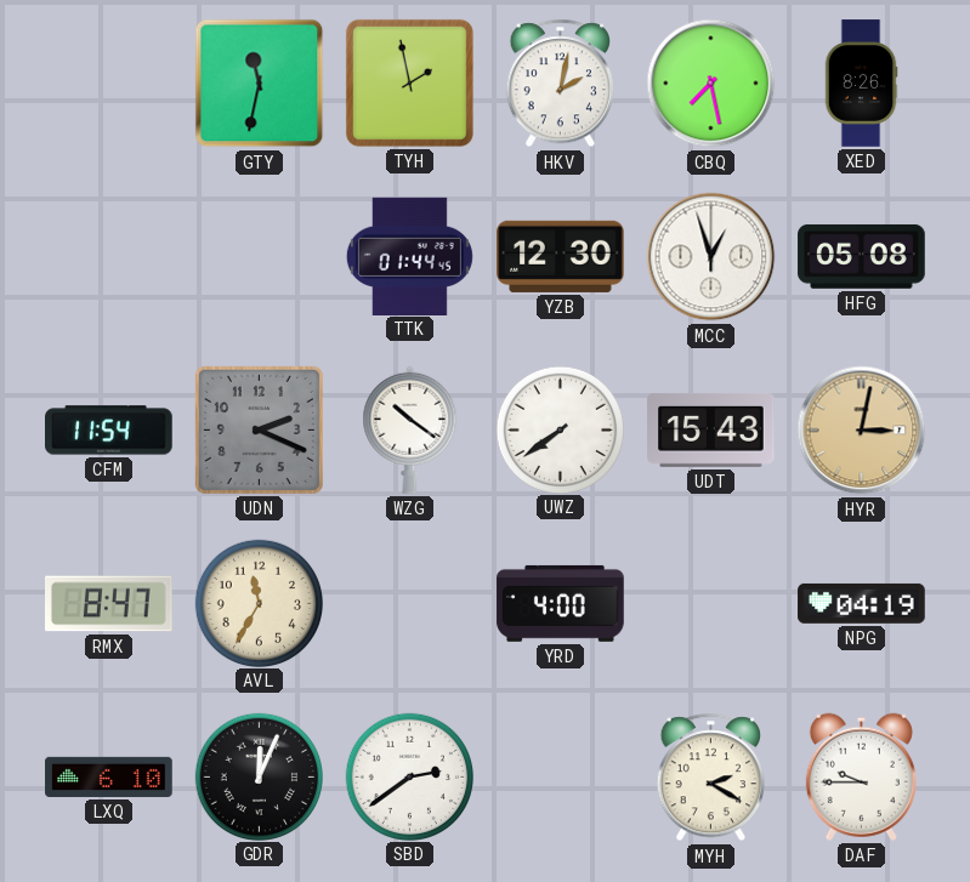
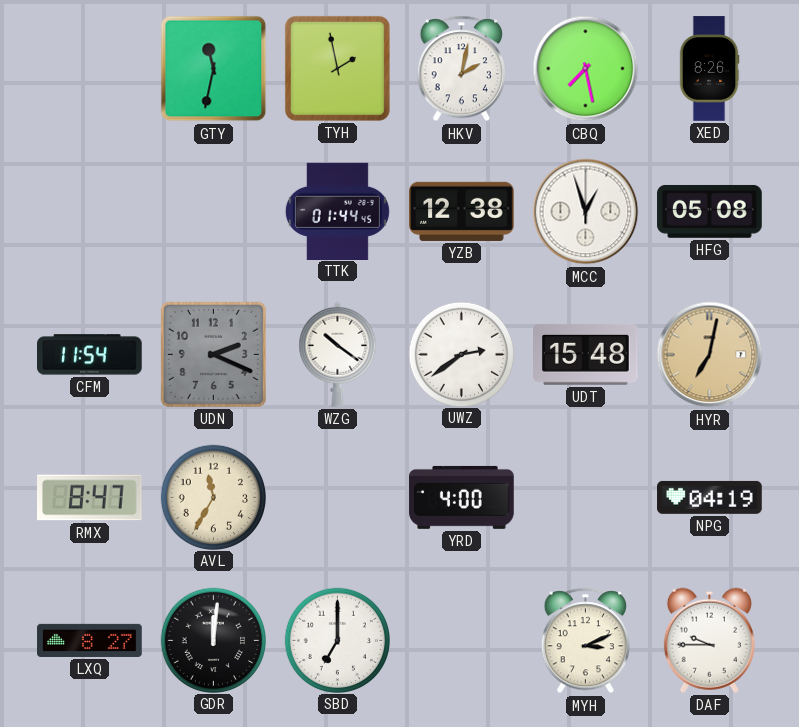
YZB: 12:30 -> 12:38
UWZ: 7:39 -> 2:39
UDT: 15:43 -> 15:48
HYR: 3:02 -> 7:02
LXQ: 6:10 -> 8:27
GDR: 12:04 -> 12:01
SBD: 2:39 -> 7:00
MYH: 2:20 -> 3:11
